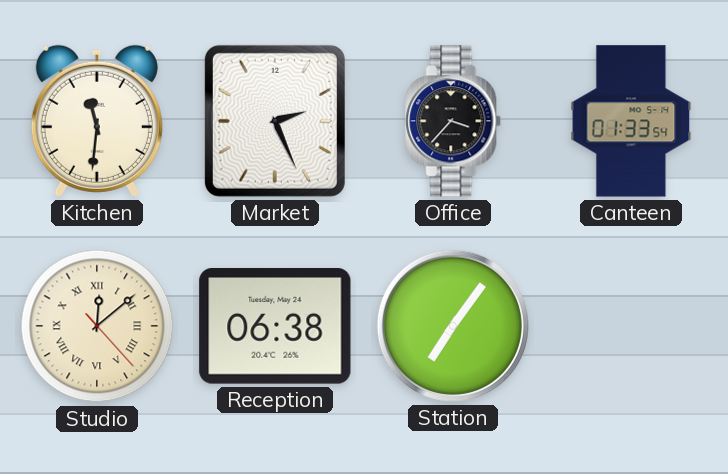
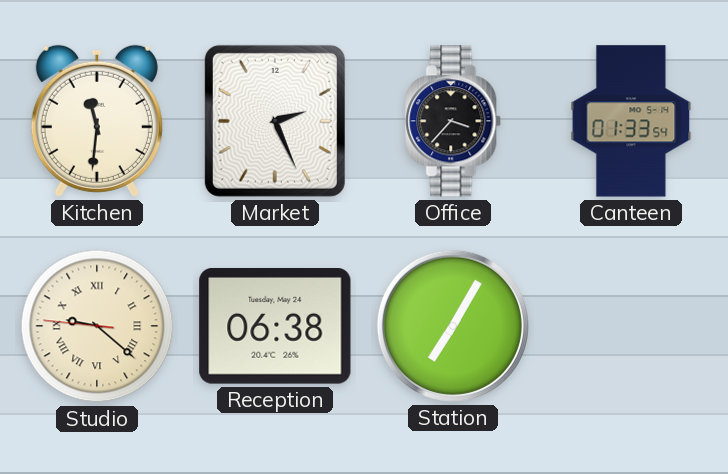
Studio: 12:08 -> 9:21
Station: 7:06 -> 7:05
